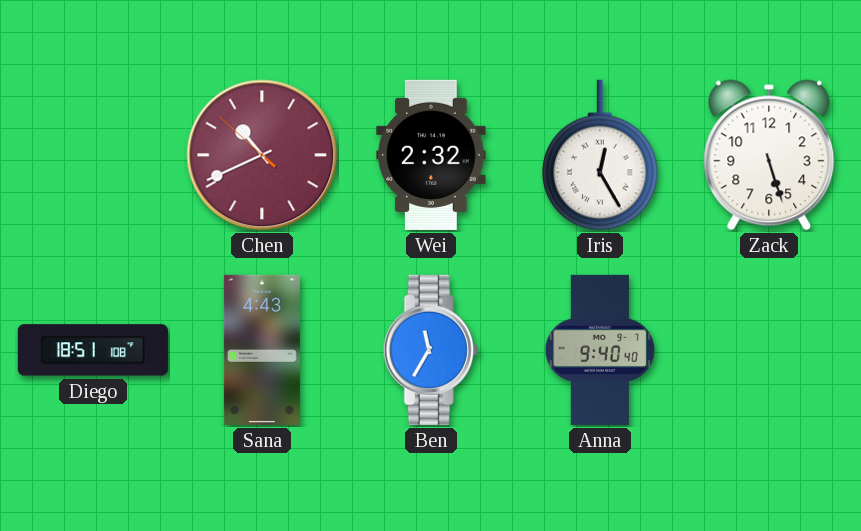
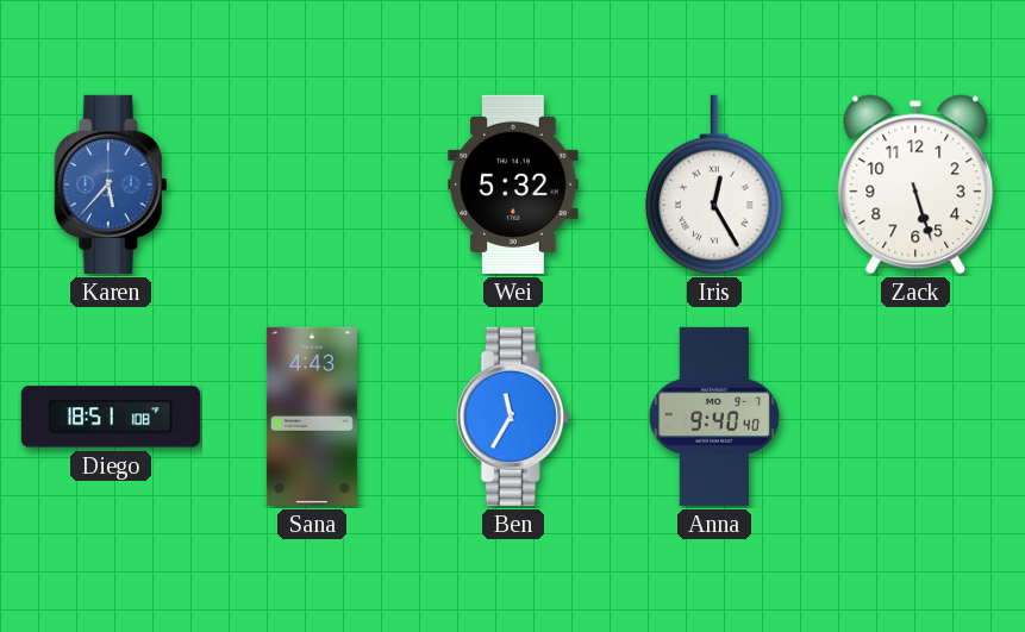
Karen: none -> 5:37
Chen: 10:40 -> none
Wei: 2:32 -> 5:32
